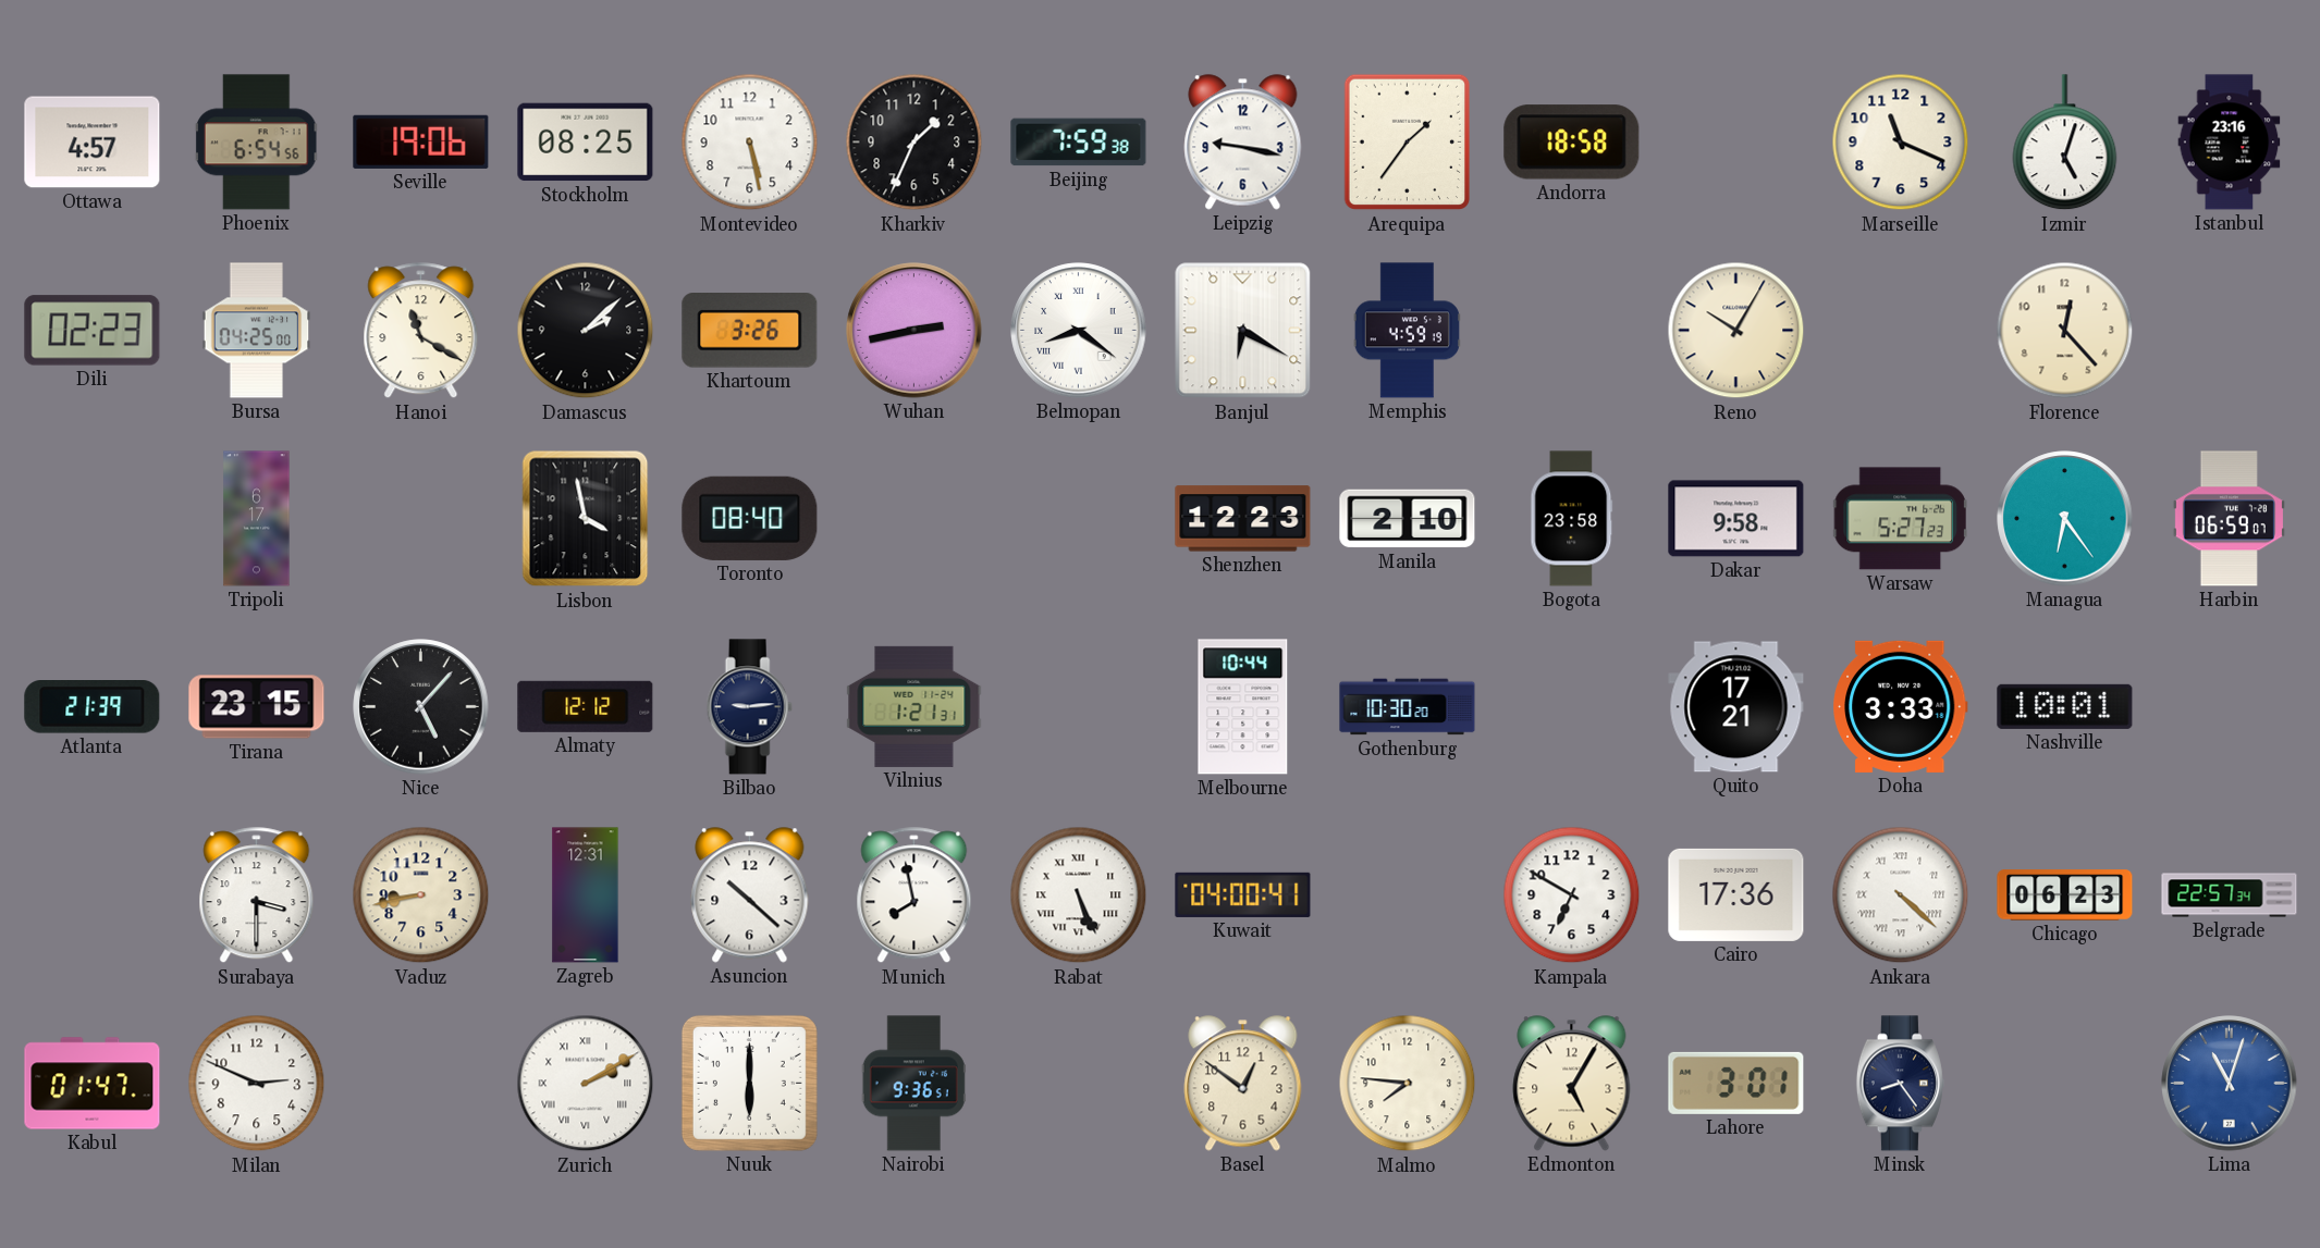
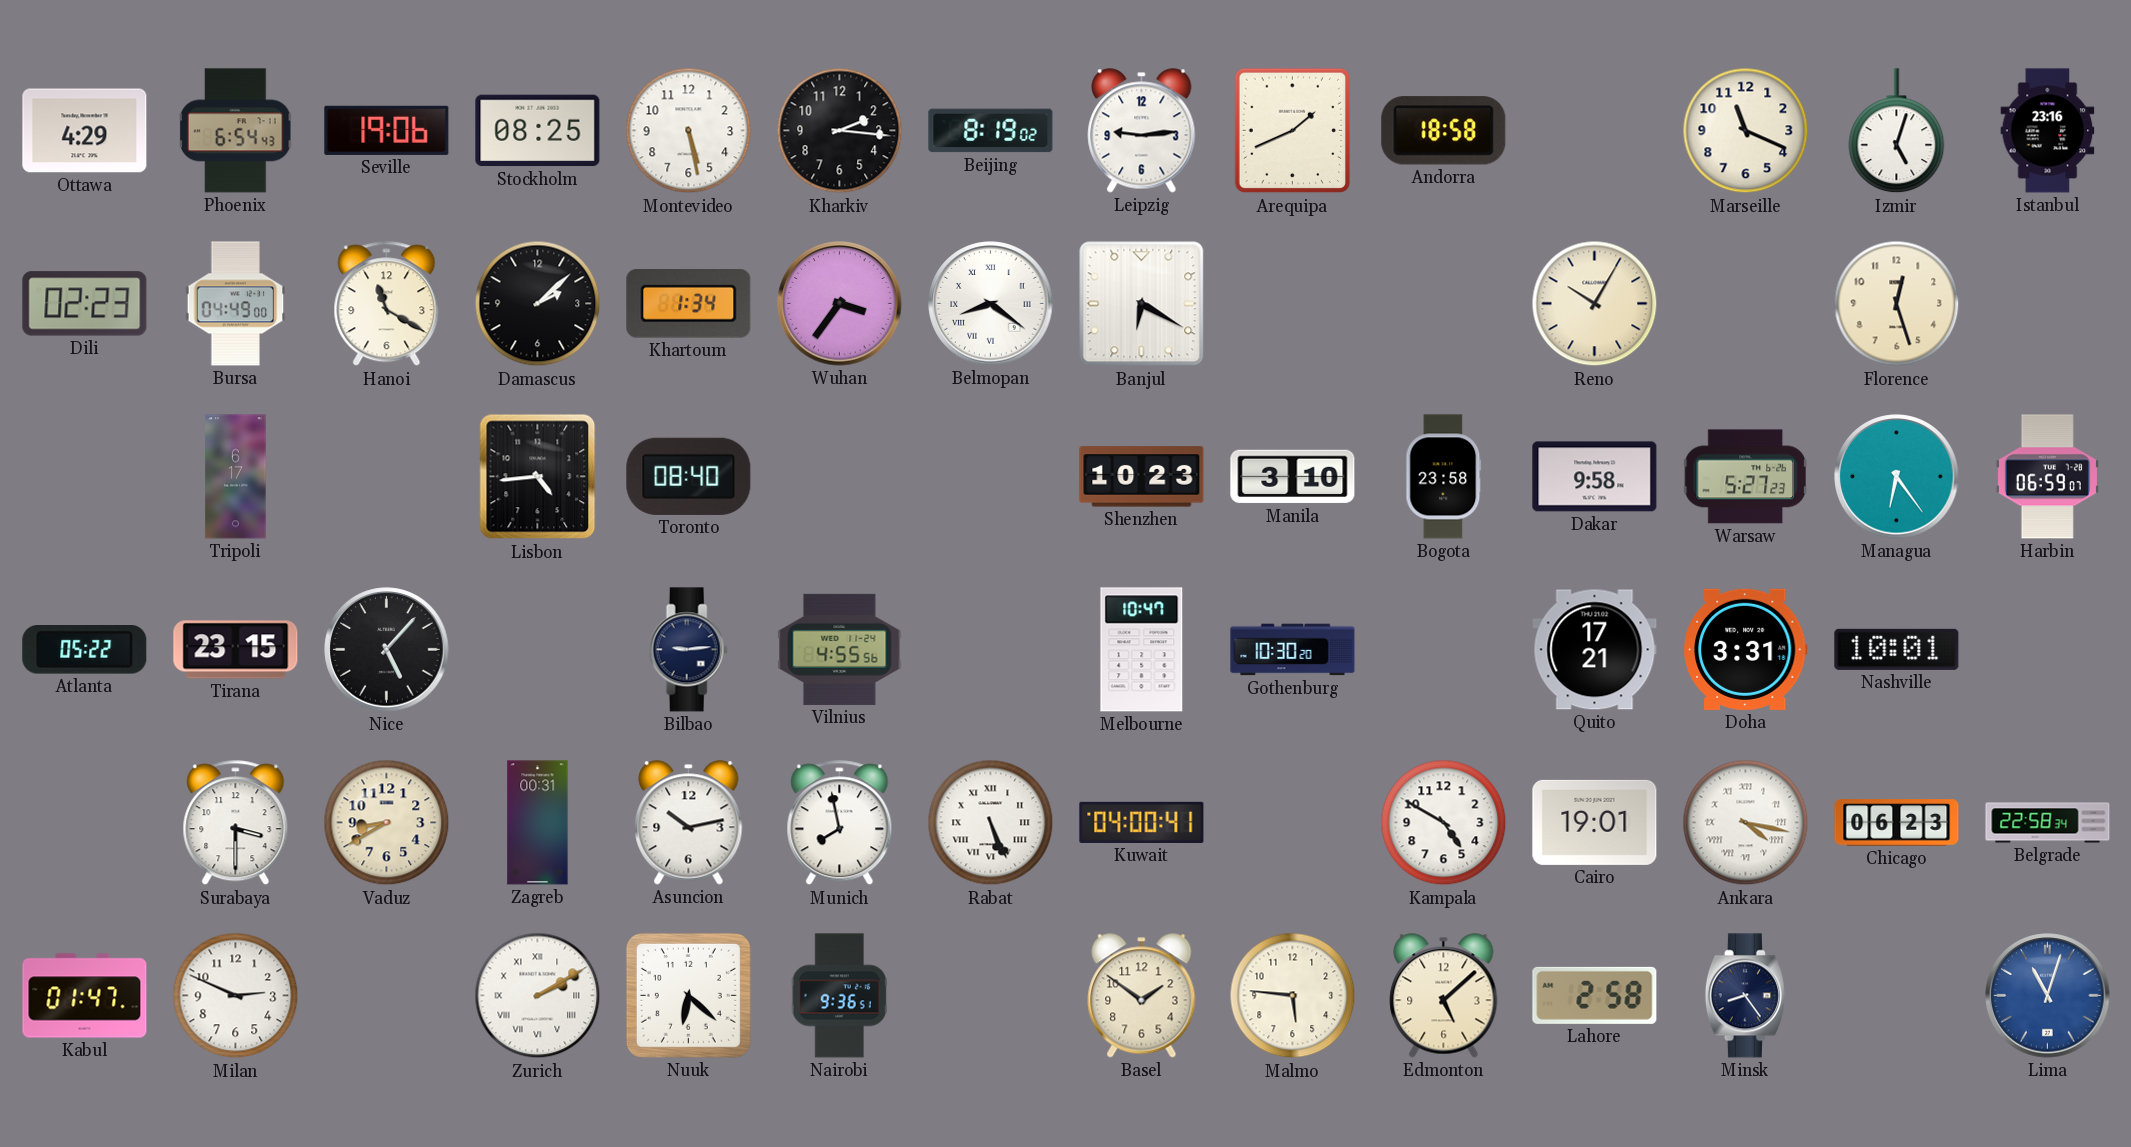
Ottawa: 4:57 -> 4:29
Phoenix: 6:54:56 -> 6:54:43
Kharkiv: 1:34 -> 2:16
Beijing: 7:59 -> 8:19
Leipzig: 9:17 -> 9:14
Arequipa: 1:36 -> 1:41
Bursa: 04:25 -> 04:49
Khartoum: 3:26 -> 1:34
Wuhan: 2:43 -> 3:36
Memphis: 4:59 -> none
Florence: 12:23 -> 12:27
Lisbon: 3:58 -> 4:44
Shenzhen: 12:23 -> 10:23
Manila: 2:10 -> 3:10
Atlanta: 21:39 -> 05:22
Almaty: 12:12 -> none
Vilnius: 1:21 -> 4:55
Melbourne: 10:44 -> 10:47
Doha: 3:33 -> 3:31
Vaduz: 8:43 -> 8:40
Zagreb: 12:31 -> 00:31
Asuncion: 10:22 -> 10:13
Kampala: 6:50 -> 4:50
Cairo: 17:36 -> 19:01
Ankara: 4:22 -> 4:17
Belgrade: 22:57 -> 22:58
Nuuk: 6:00 -> 6:22
Basel: 12:51 -> 1:51
Malmo: 7:46 -> 5:46
Edmonton: 5:05 -> 5:08
Lahore: 3:01 -> 2:58
